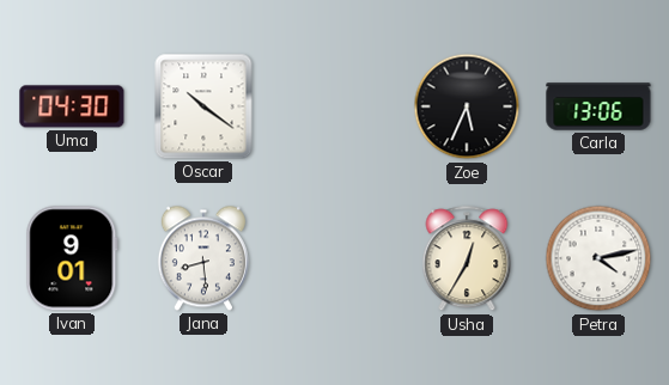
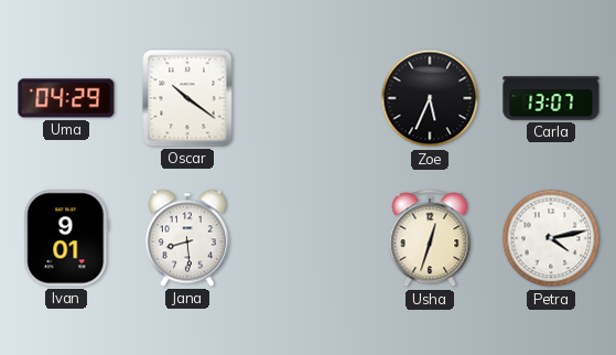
Uma: 04:30 -> 04:29
Carla: 13:06 -> 13:07
Usha: 12:35 -> 12:33
